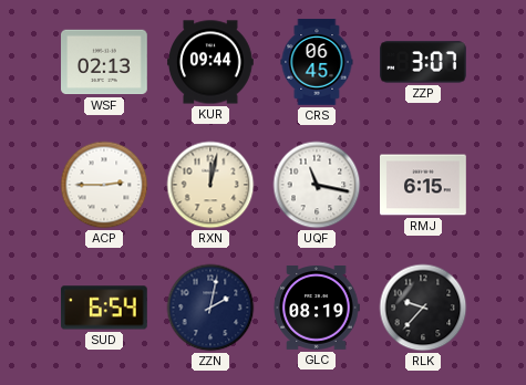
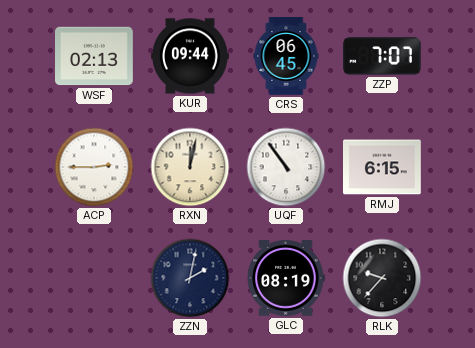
ZZP: 3:07 -> 7:07
UQF: 11:17 -> 10:54
SUD: 6:54 -> none
